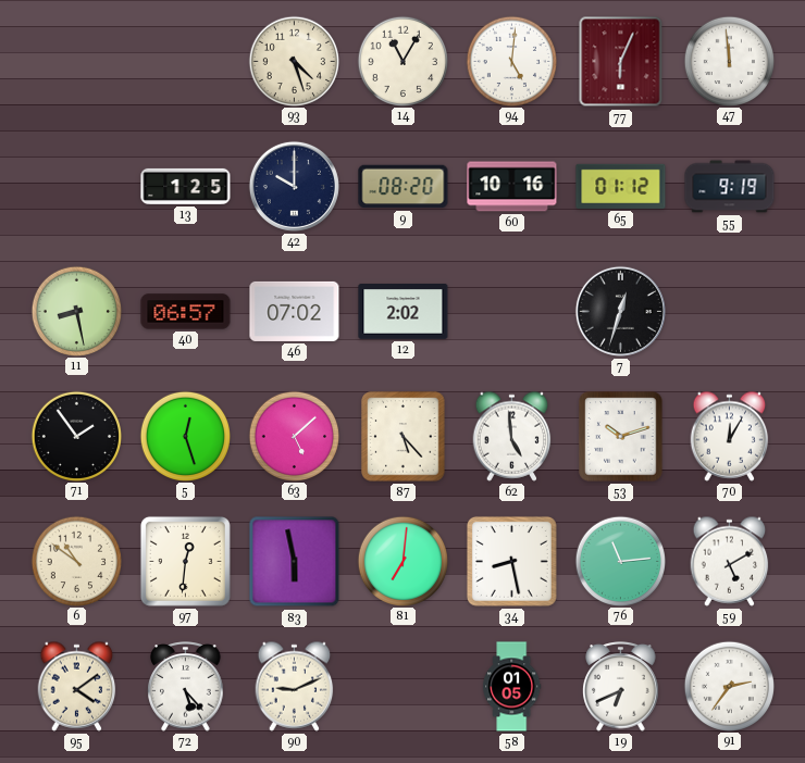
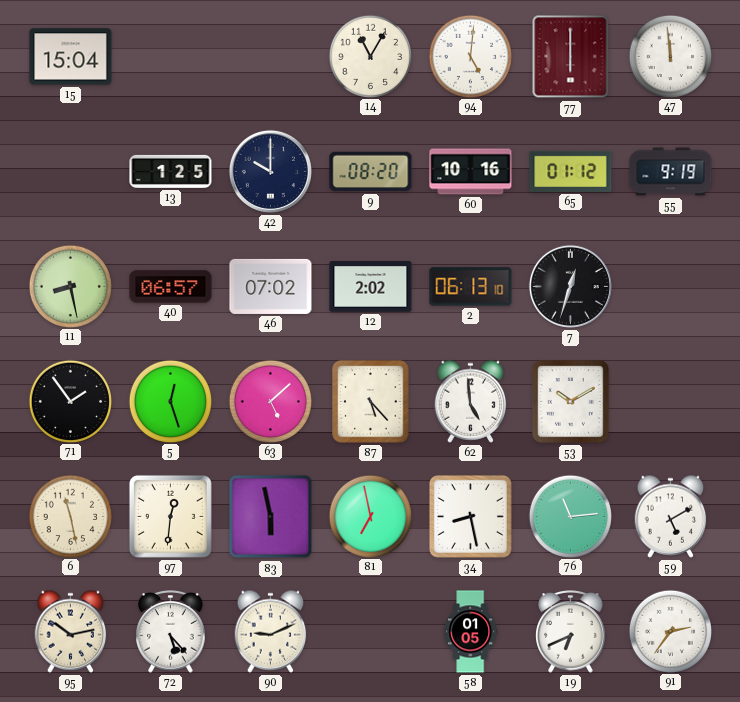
15: none -> 15:04
93: 4:27 -> none
77: 6:04 -> 6:00
2: none -> 06:13
53: 10:12 -> 10:10
70: 12:05 -> none
6: 10:51 -> 11:28
81: 7:01 -> 6:58
95: 4:09 -> 10:13
